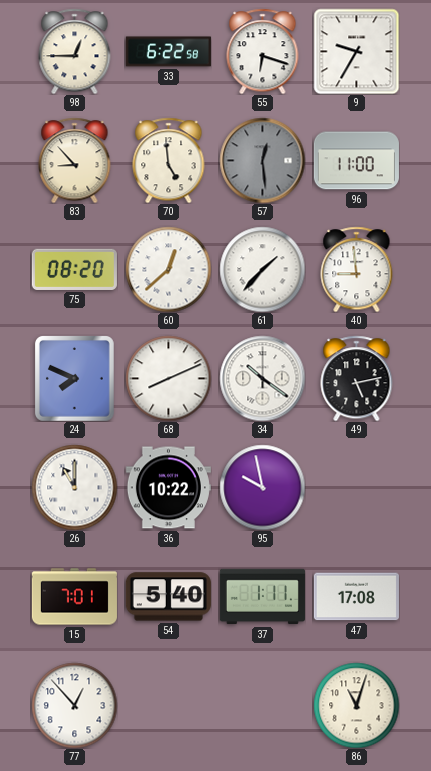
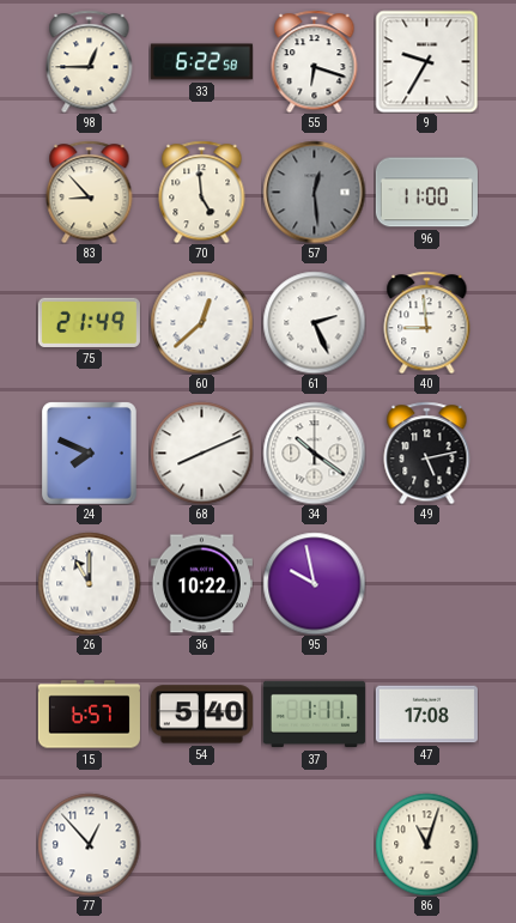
75: 08:20 -> 21:49
61: 1:37 -> 2:26
15: 7:01 -> 6:57
